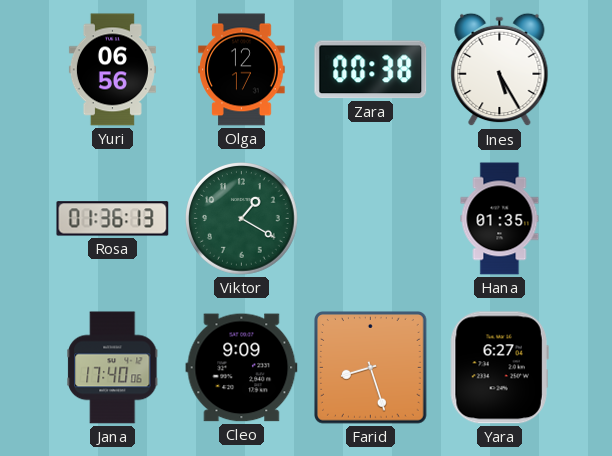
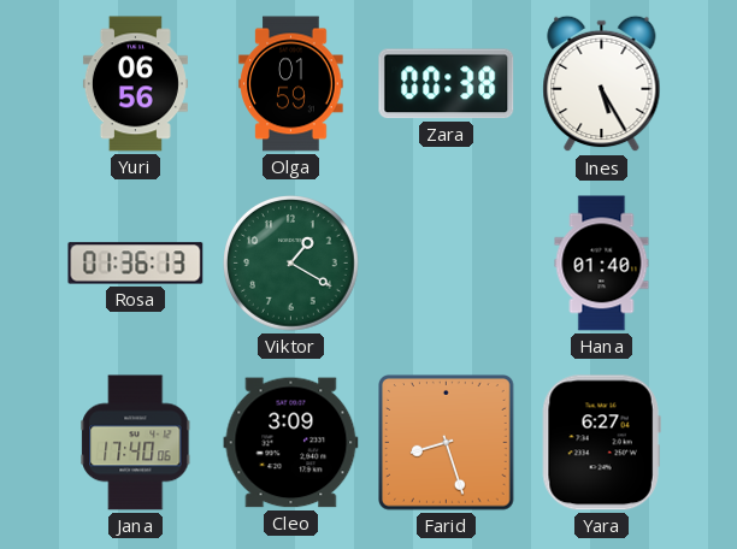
Olga: 12:17 -> 01:59
Hana: 01:35 -> 01:40
Cleo: 9:09 -> 3:09
